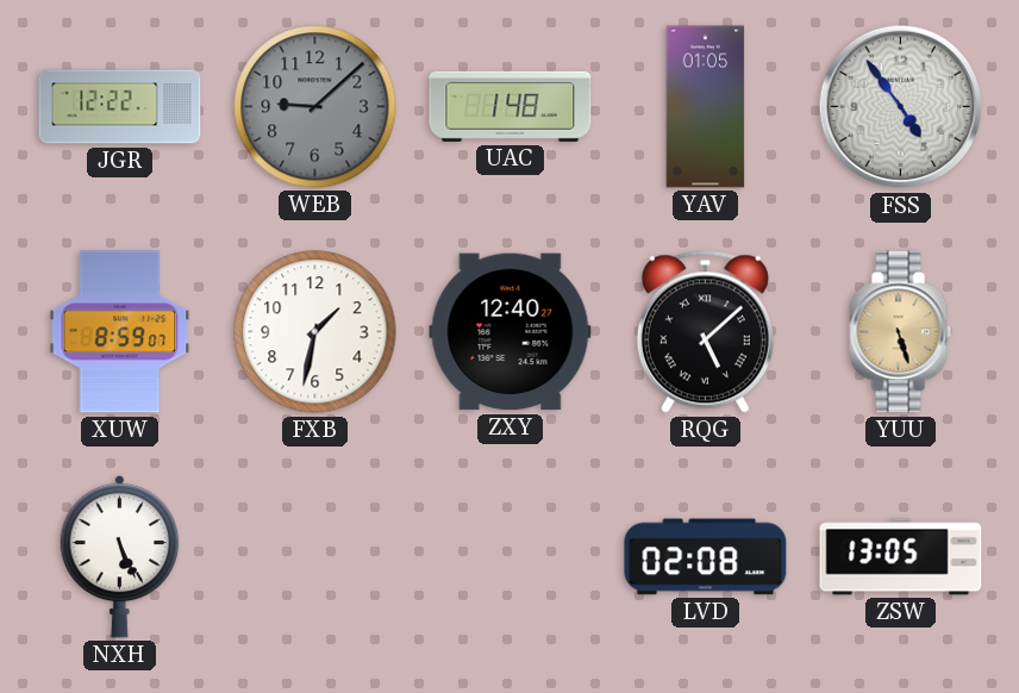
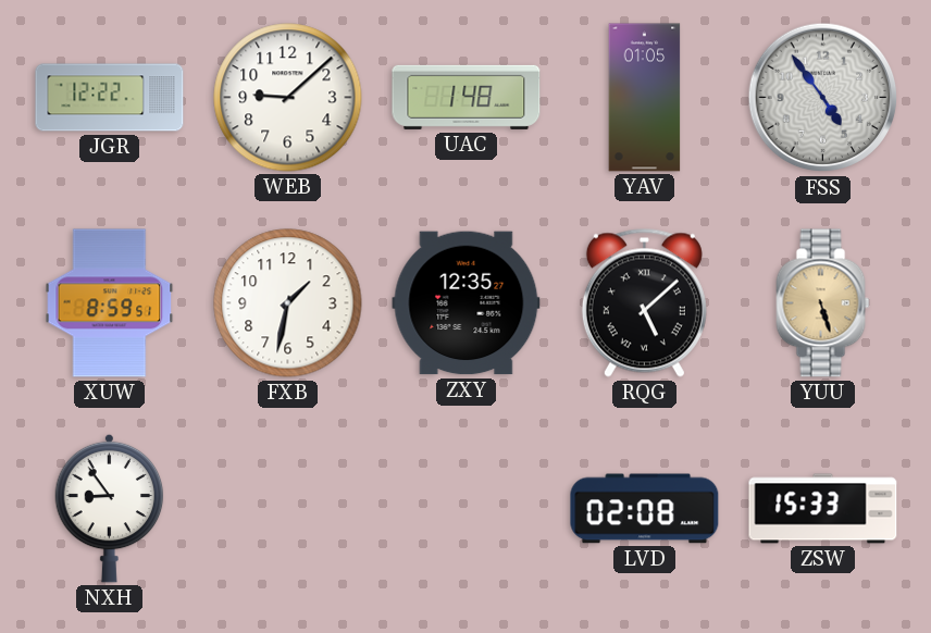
WEB dial: grey -> white
XUW: 8:59:07 -> 8:59:51
ZXY: 12:40 -> 12:35
NXH: 5:26 -> 8:54
ZSW: 13:05 -> 15:33
